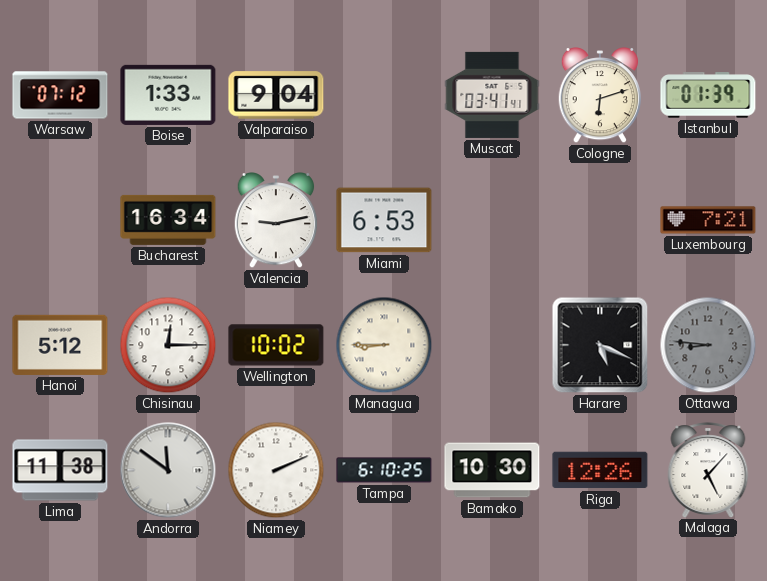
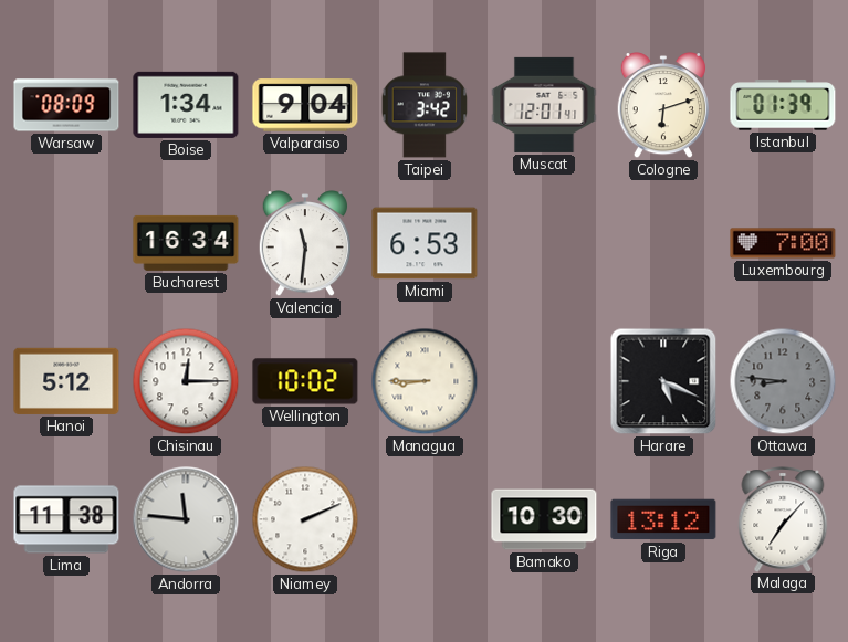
Warsaw: 07:12 -> 08:09
Boise: 1:33 -> 1:34
Taipei: none -> 3:42
Muscat: 03:41 -> 12:01
Valencia: 9:13 -> 11:31
Luxembourg: 7:21 -> 7:00
Andorra: 11:51 -> 11:46
Tampa: 6:10 -> none
Riga: 12:26 -> 13:12
Malaga: 5:07 -> 7:07
